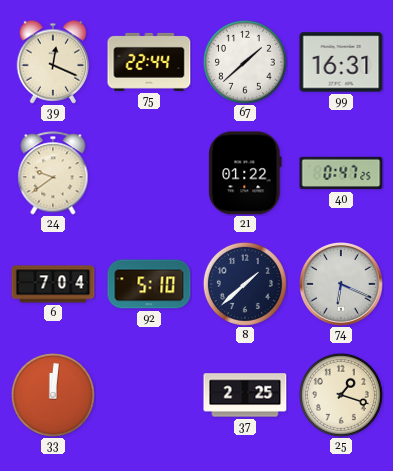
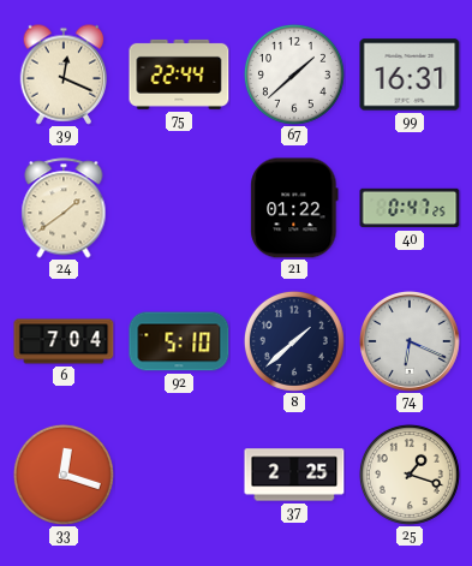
24: 9:39 -> 1:39
33: 12:01 -> 12:18
